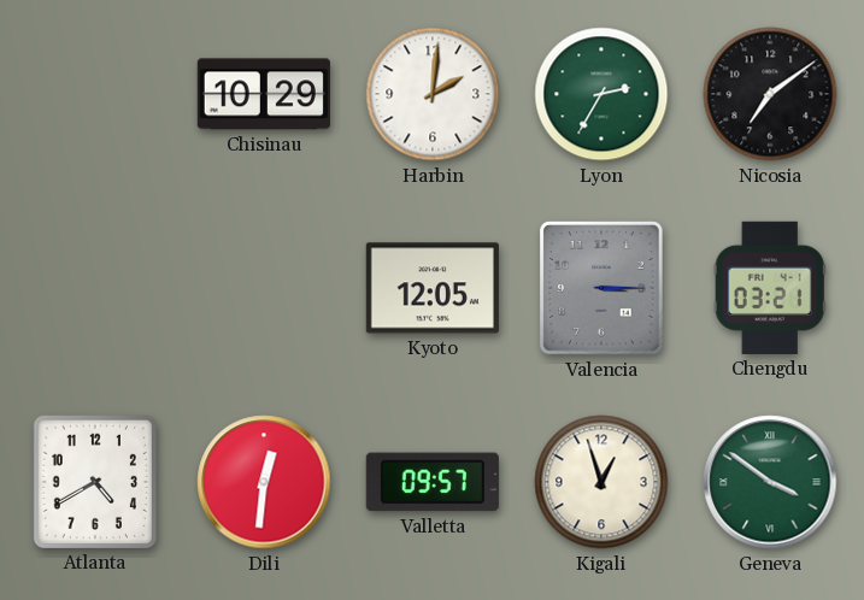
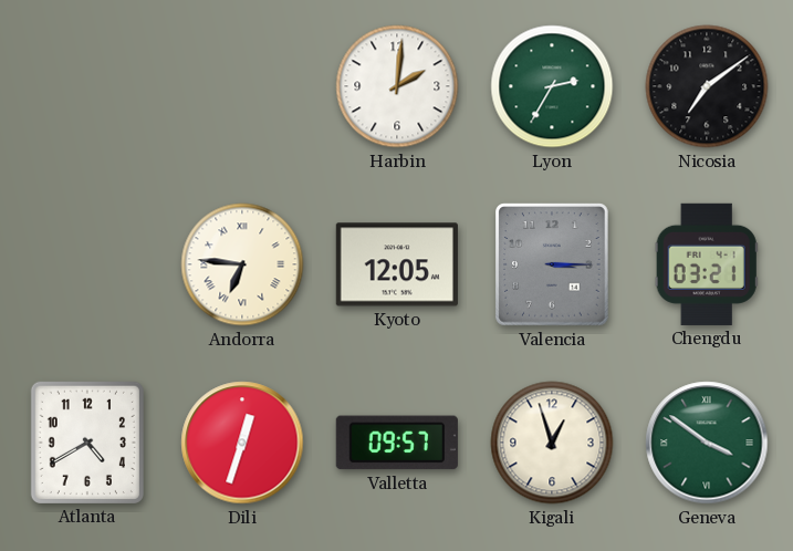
Chisinau: 10:29 -> none
Andorra: none -> 6:46
Dili: 12:31 -> 12:33
